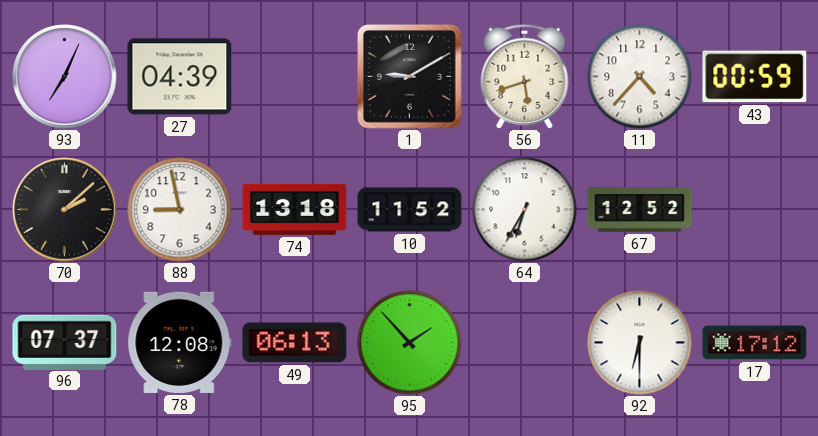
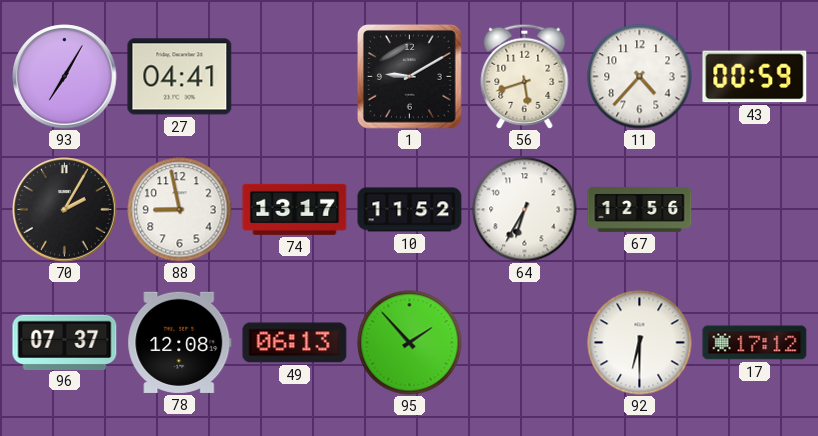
93: 7:04 -> 7:05
27: 04:39 -> 04:41
70: 2:08 -> 2:05
74: 13:18 -> 13:17
67: 12:52 -> 12:56
